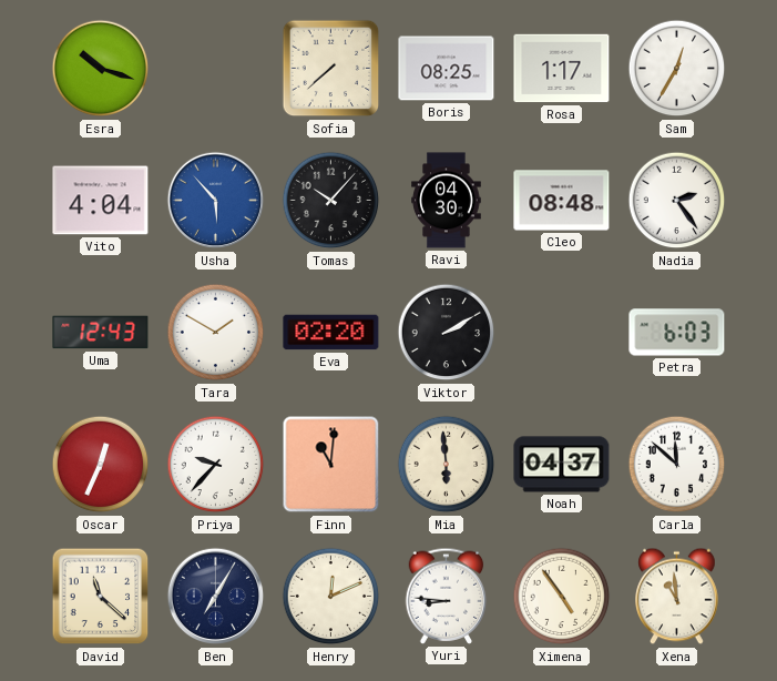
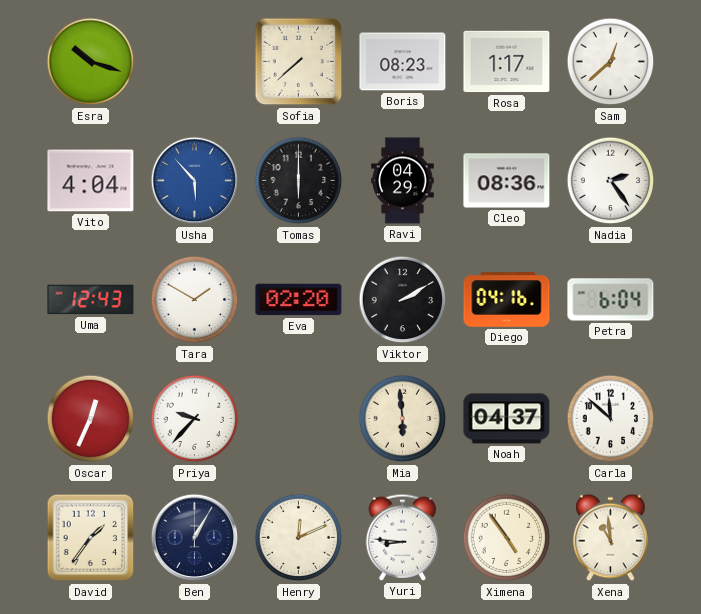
Boris: 08:25 -> 08:23
Sam: 12:35 -> 12:38
Tomas: 10:07 -> 6:00
Ravi: 04:30 -> 04:29
Cleo: 08:48 -> 08:36
Diego: none -> 04:16
Petra: 6:03 -> 6:04
Finn: 11:01 -> none
David: 11:22 -> 1:36
Ben: 7:05 -> 1:05
